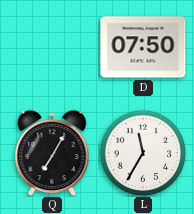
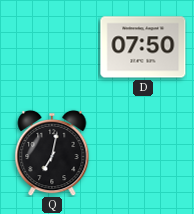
Q: 7:05 -> 7:02
L: 11:35 -> none
